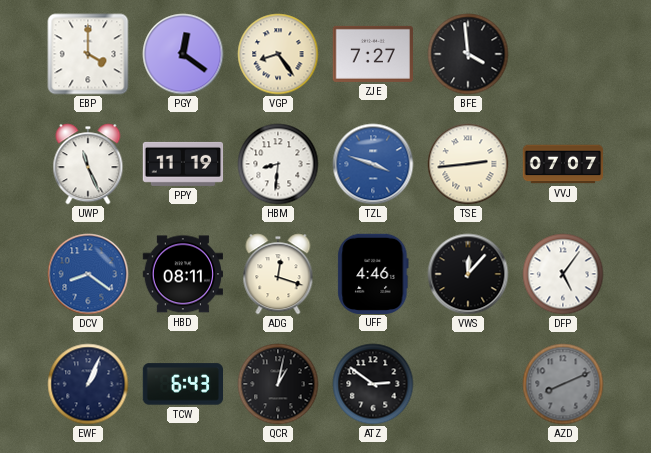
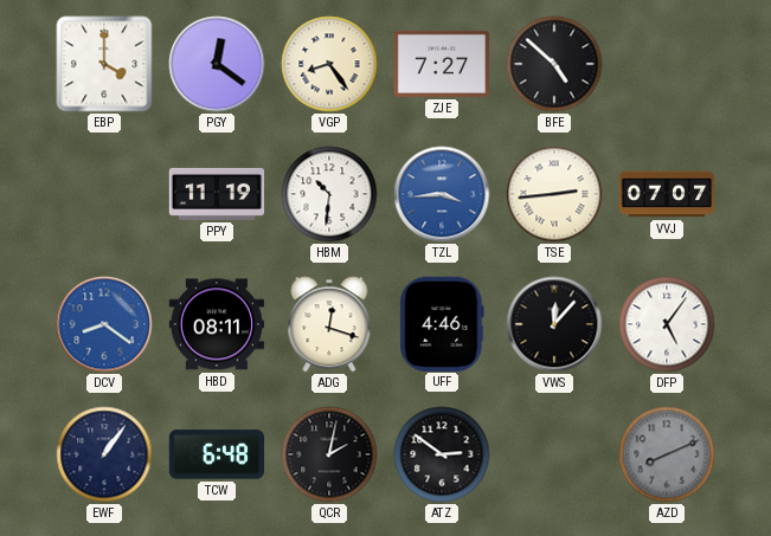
BFE: 3:59 -> 4:52
UWP: 11:26 -> none
HBM: 8:31 -> 10:31
TZL: 3:48 -> 3:44
EWF: 1:04 -> 1:06
TCW: 6:43 -> 6:48
QCR: 1:02 -> 2:02
